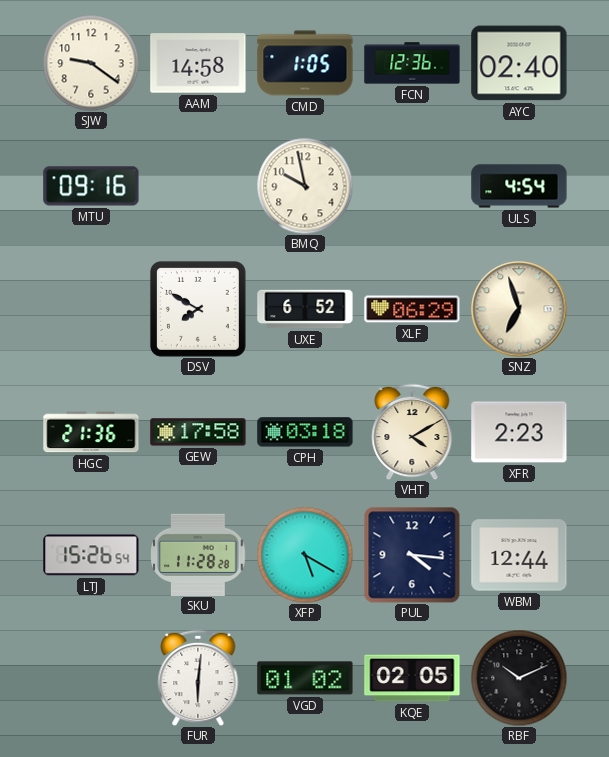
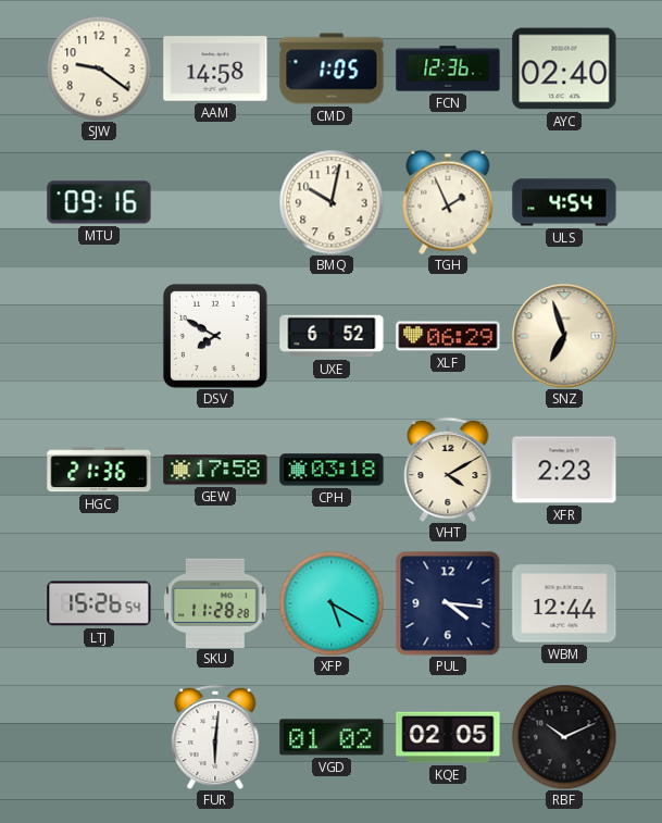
BMQ: 9:58 -> 10:02
TGH: none -> 1:56
